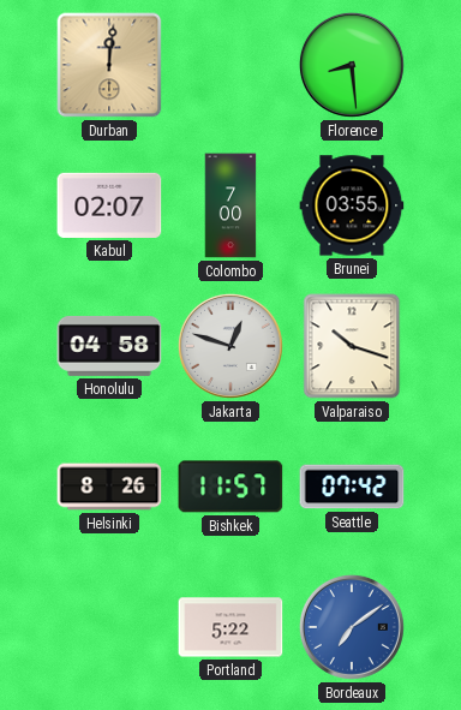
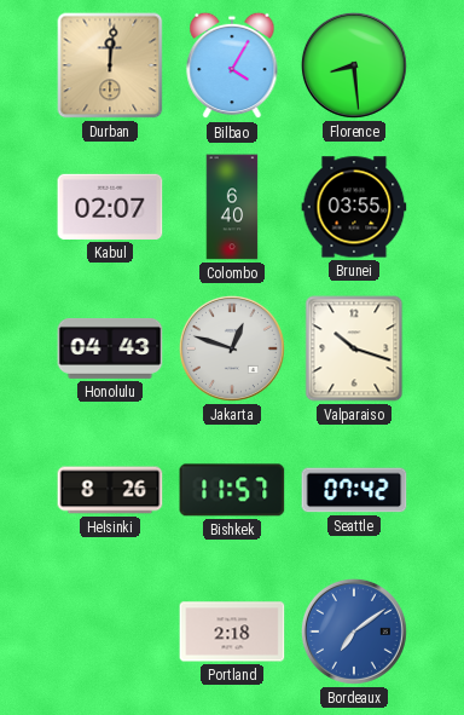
Bilbao: none -> 4:05
Colombo: 7:00 -> 6:40
Honolulu: 04:58 -> 04:43
Portland: 5:22 -> 2:18
